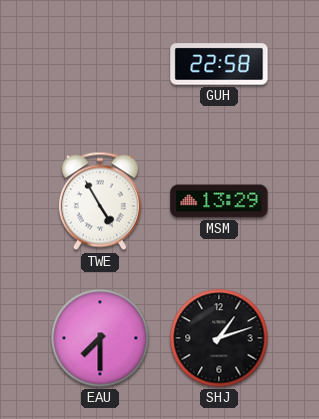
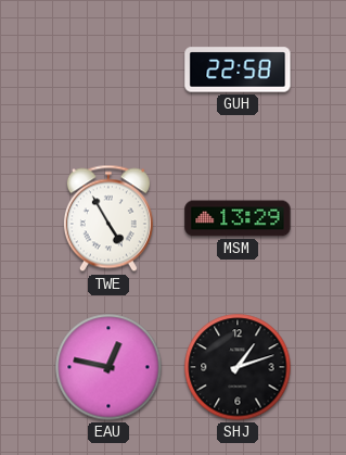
EAU: 7:30 -> 12:47
